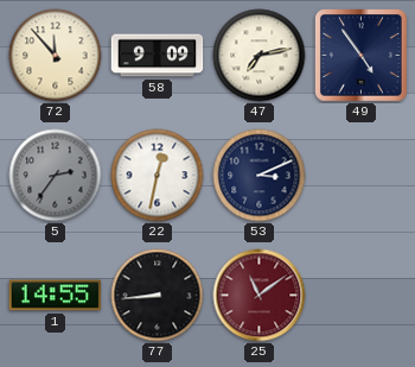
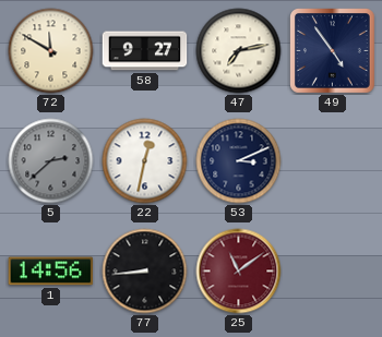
72: 11:53 -> 11:50
58: 9:09 -> 9:27
5: 2:36 -> 2:38
1: 14:55 -> 14:56
